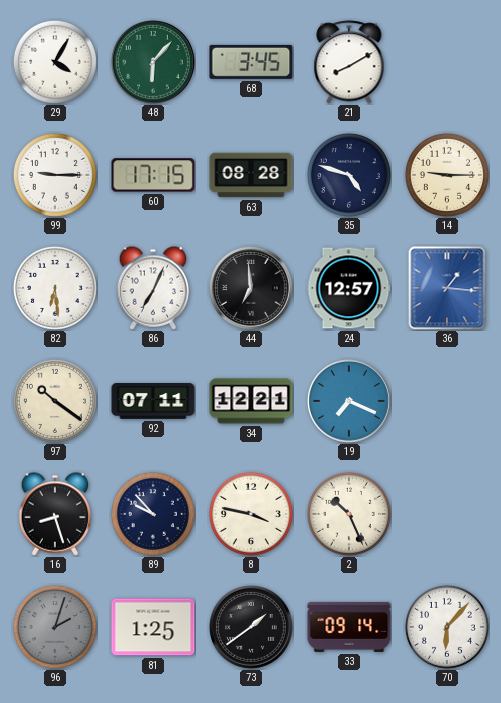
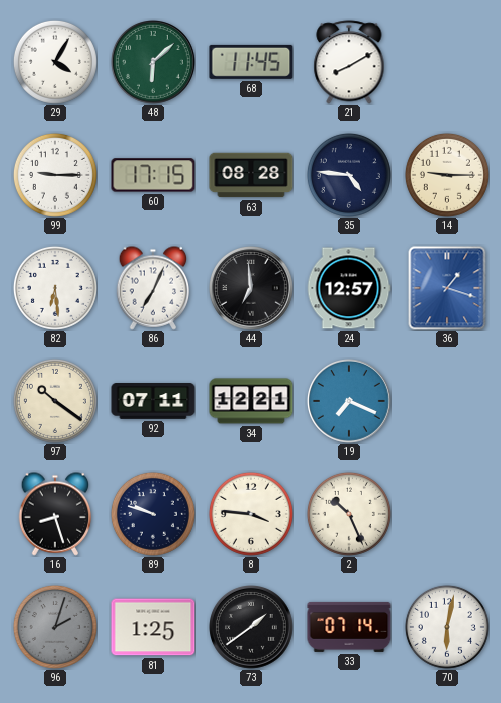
48: 6:07 -> 6:08
68: 3:45 -> 11:45
35: 4:48 -> 4:46
36: 1:16 -> 1:18
89: 9:53 -> 9:48
8: 3:47 -> 3:46
33: 09:14 -> 07:14
70: 6:07 -> 6:02
